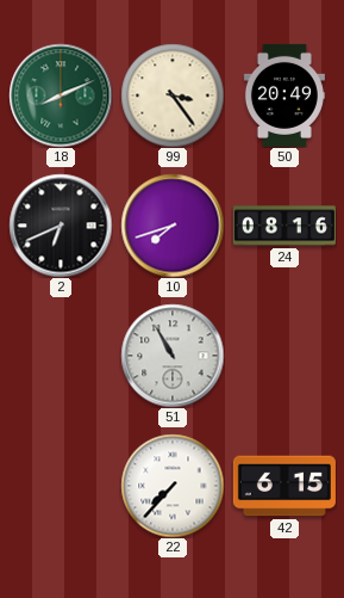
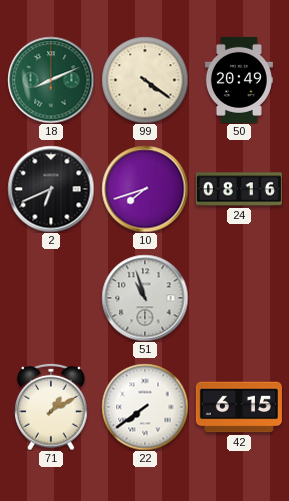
99: 3:24 -> 4:21
51: 10:55 -> 10:57
71: none -> 1:10
22: 7:37 -> 7:39
